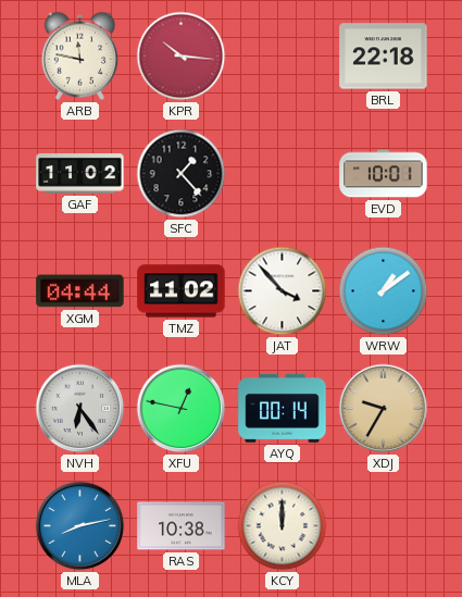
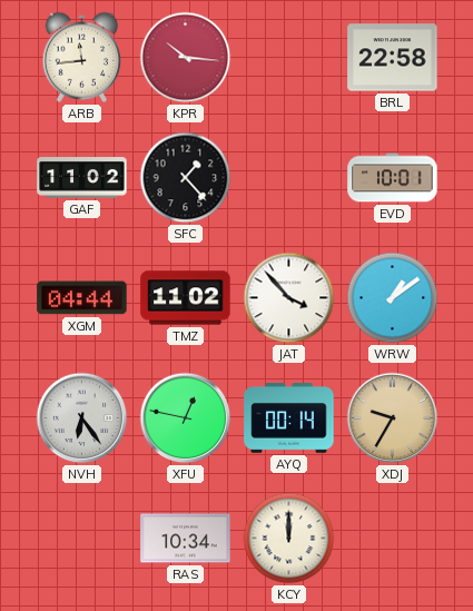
ARB: 11:47 -> 11:44
BRL: 22:18 -> 22:58
MLA: 8:13 -> none
RAS: 10:38 -> 10:34
